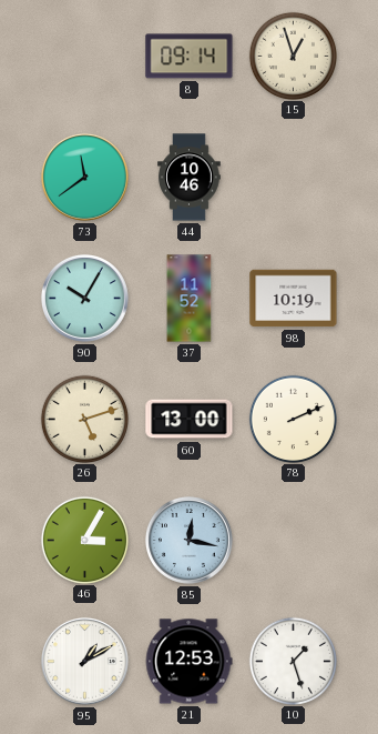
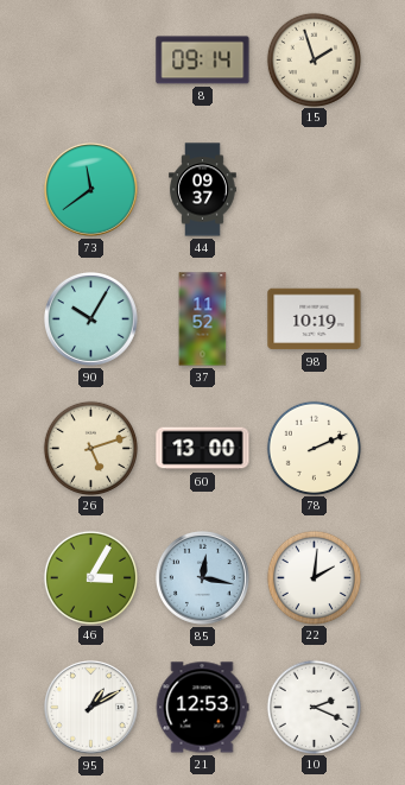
15: 12:57 -> 1:57
44: 10:46 -> 09:37
22: none -> 2:01
10: 1:27 -> 2:19
